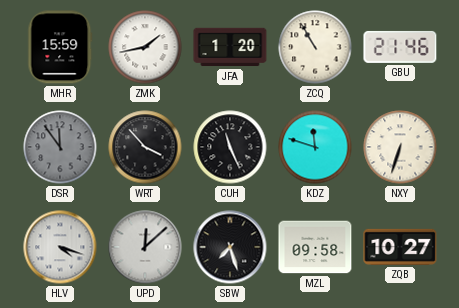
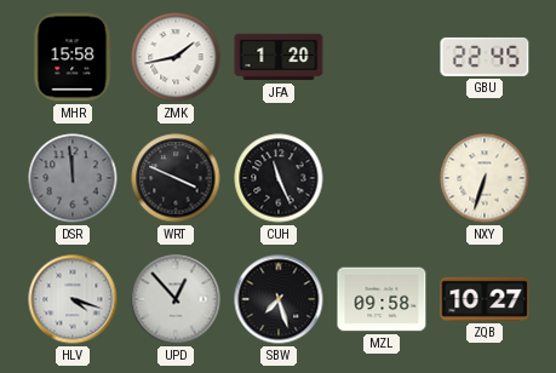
MHR: 15:59 -> 15:58
ZCQ: 10:55 -> none
GBU: 21:46 -> 22:45
DSR: 11:54 -> 11:59
WRT: 3:53 -> 3:49
KDZ: 11:48 -> none
UPD: 12:08 -> 12:53
